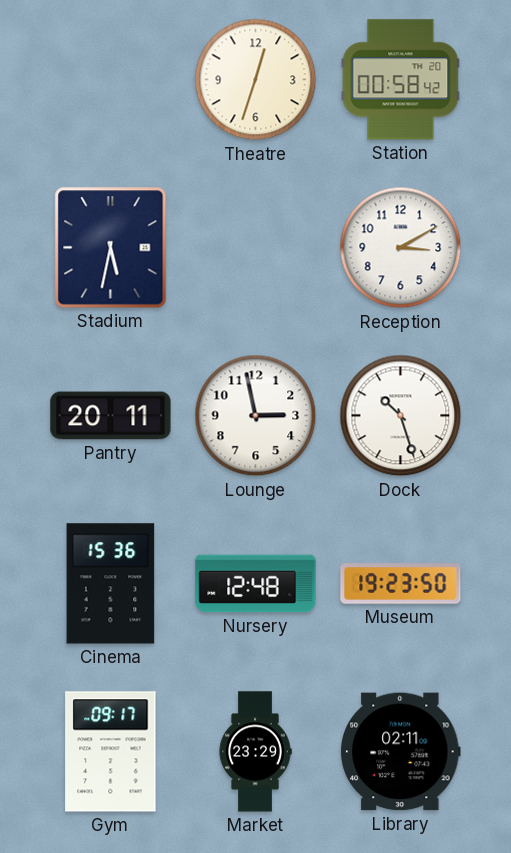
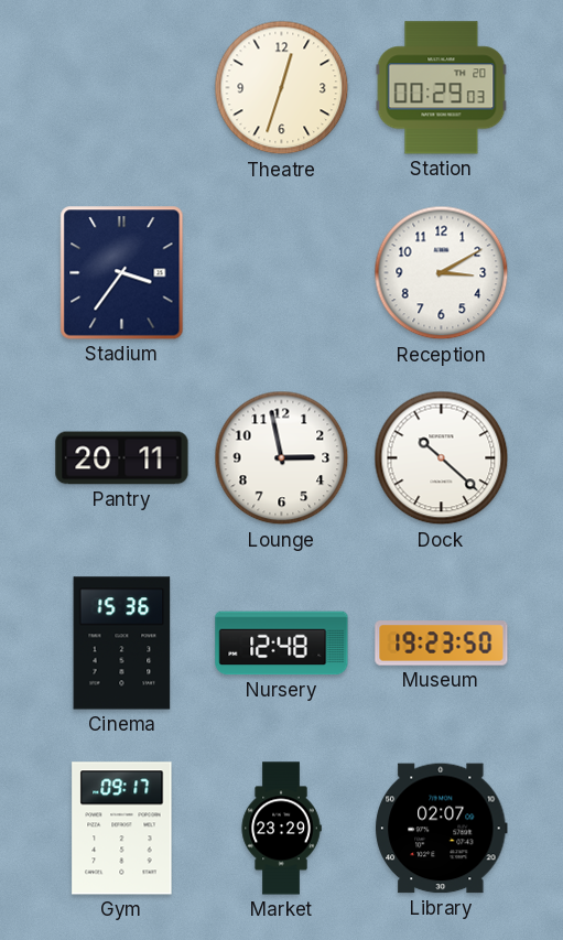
Station: 00:58 -> 00:29
Stadium: 5:32 -> 3:36
Dock: 10:27 -> 10:22
Library: 02:11 -> 02:07
